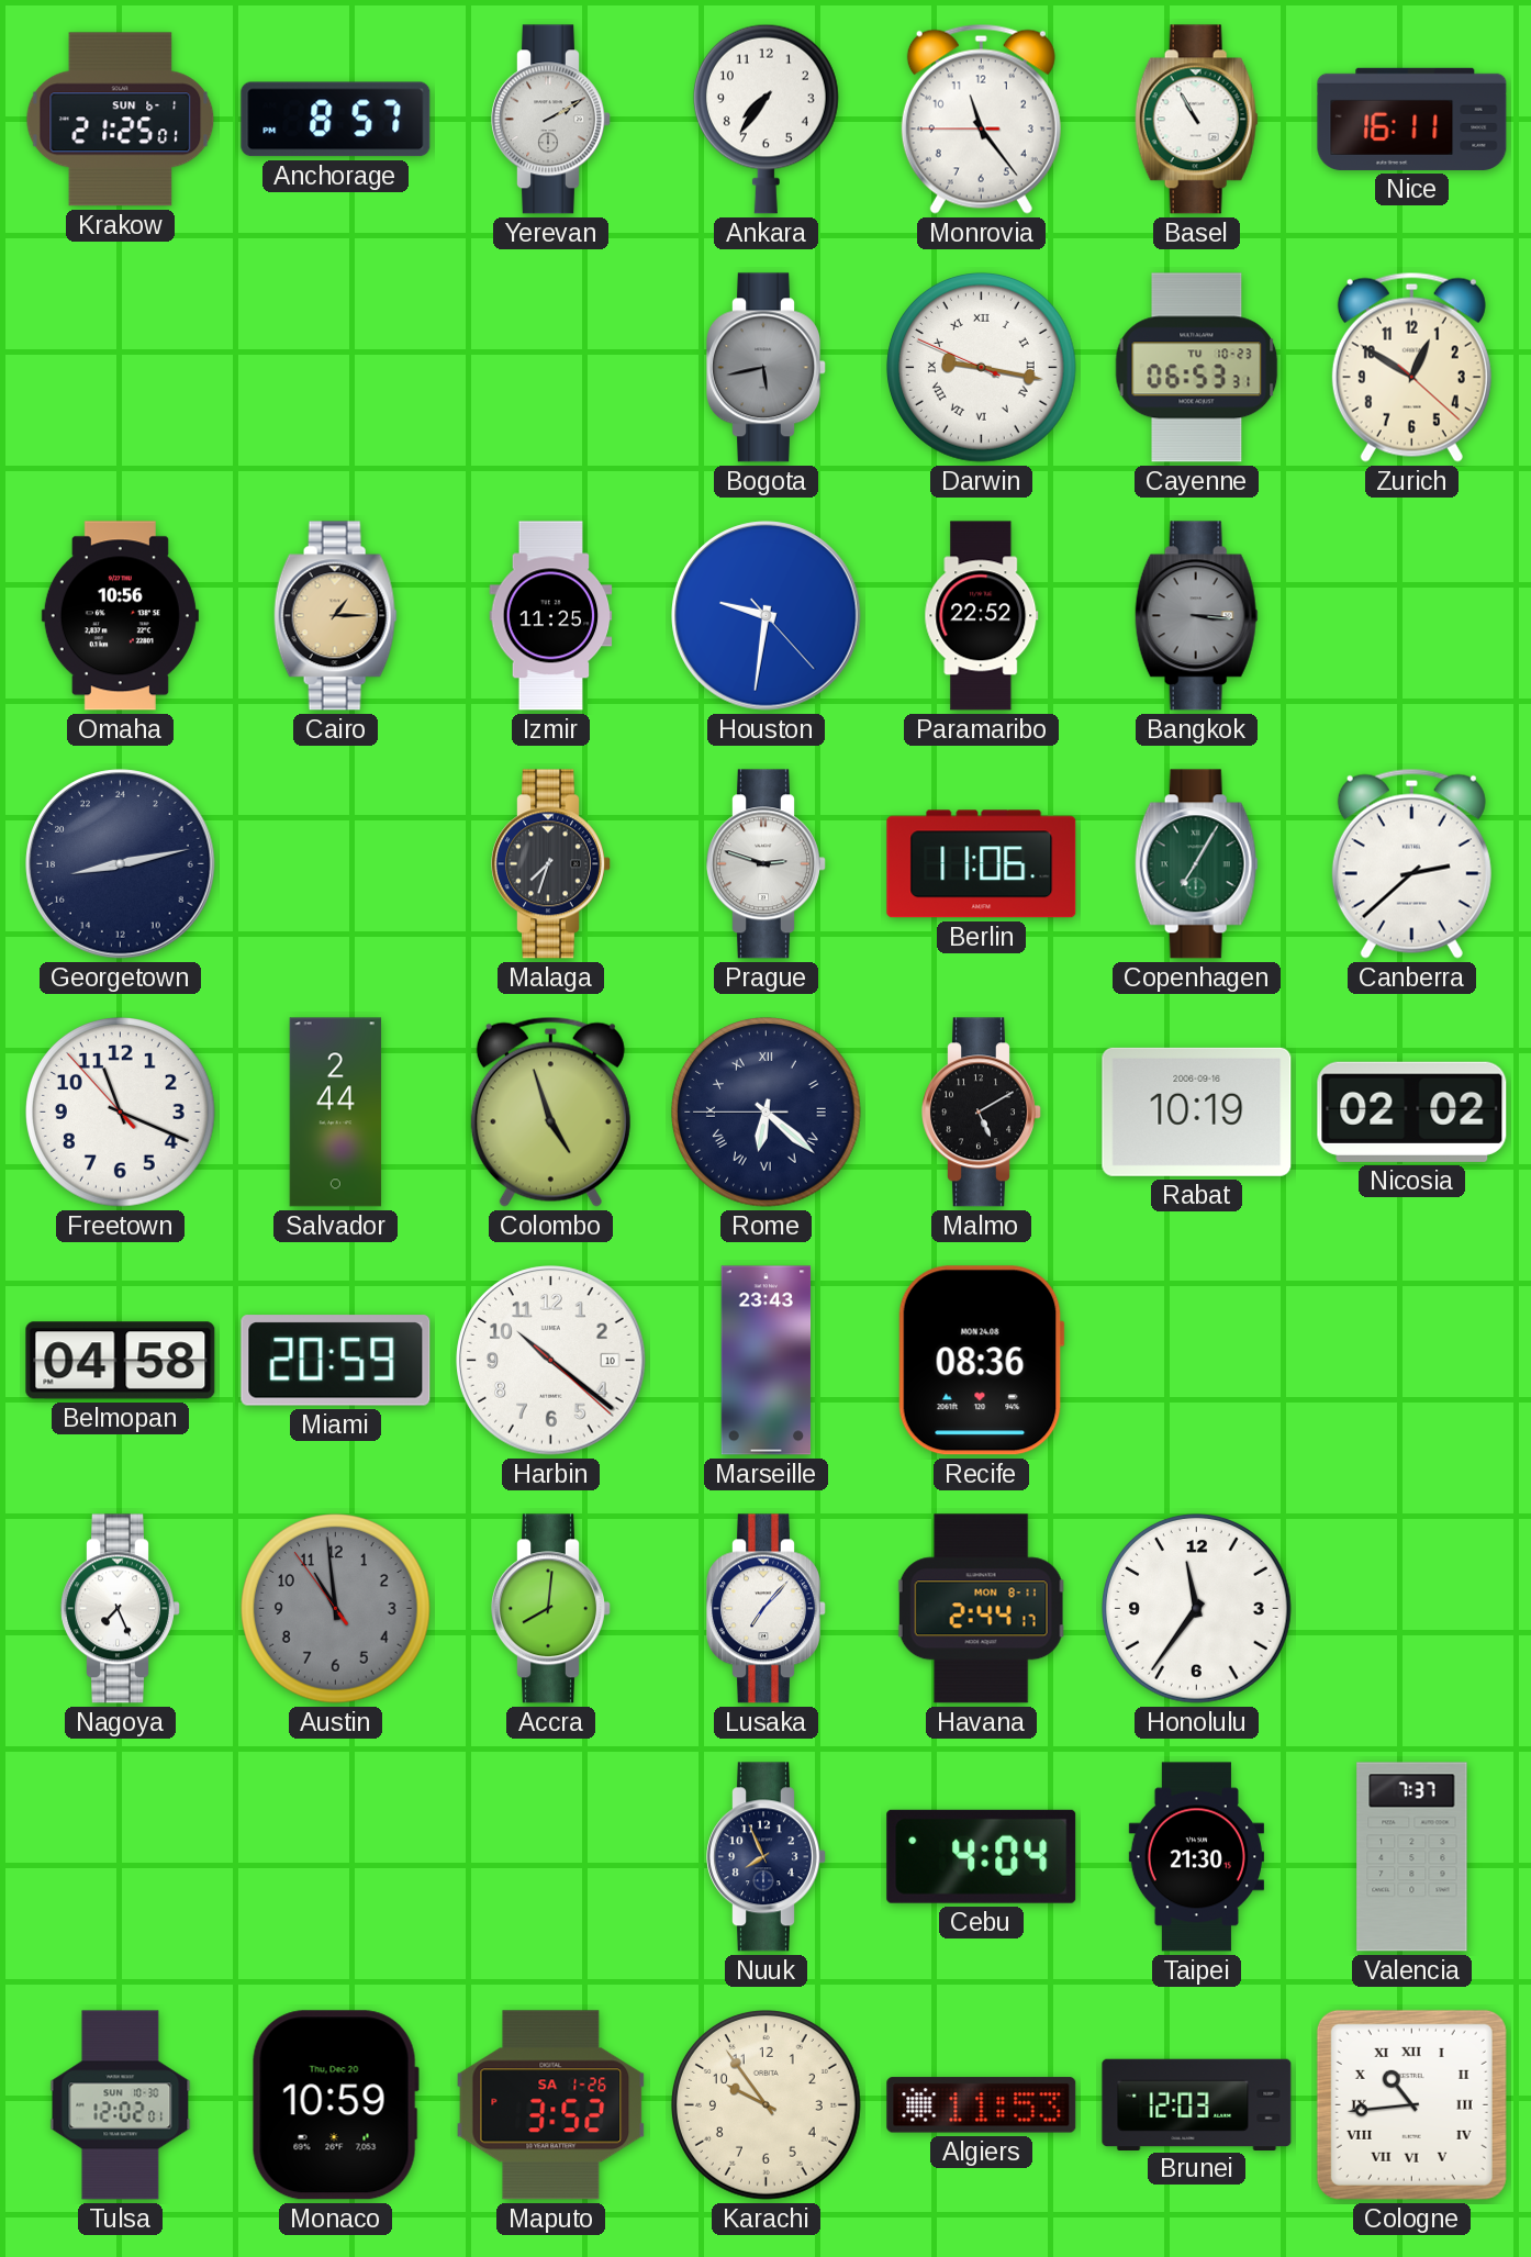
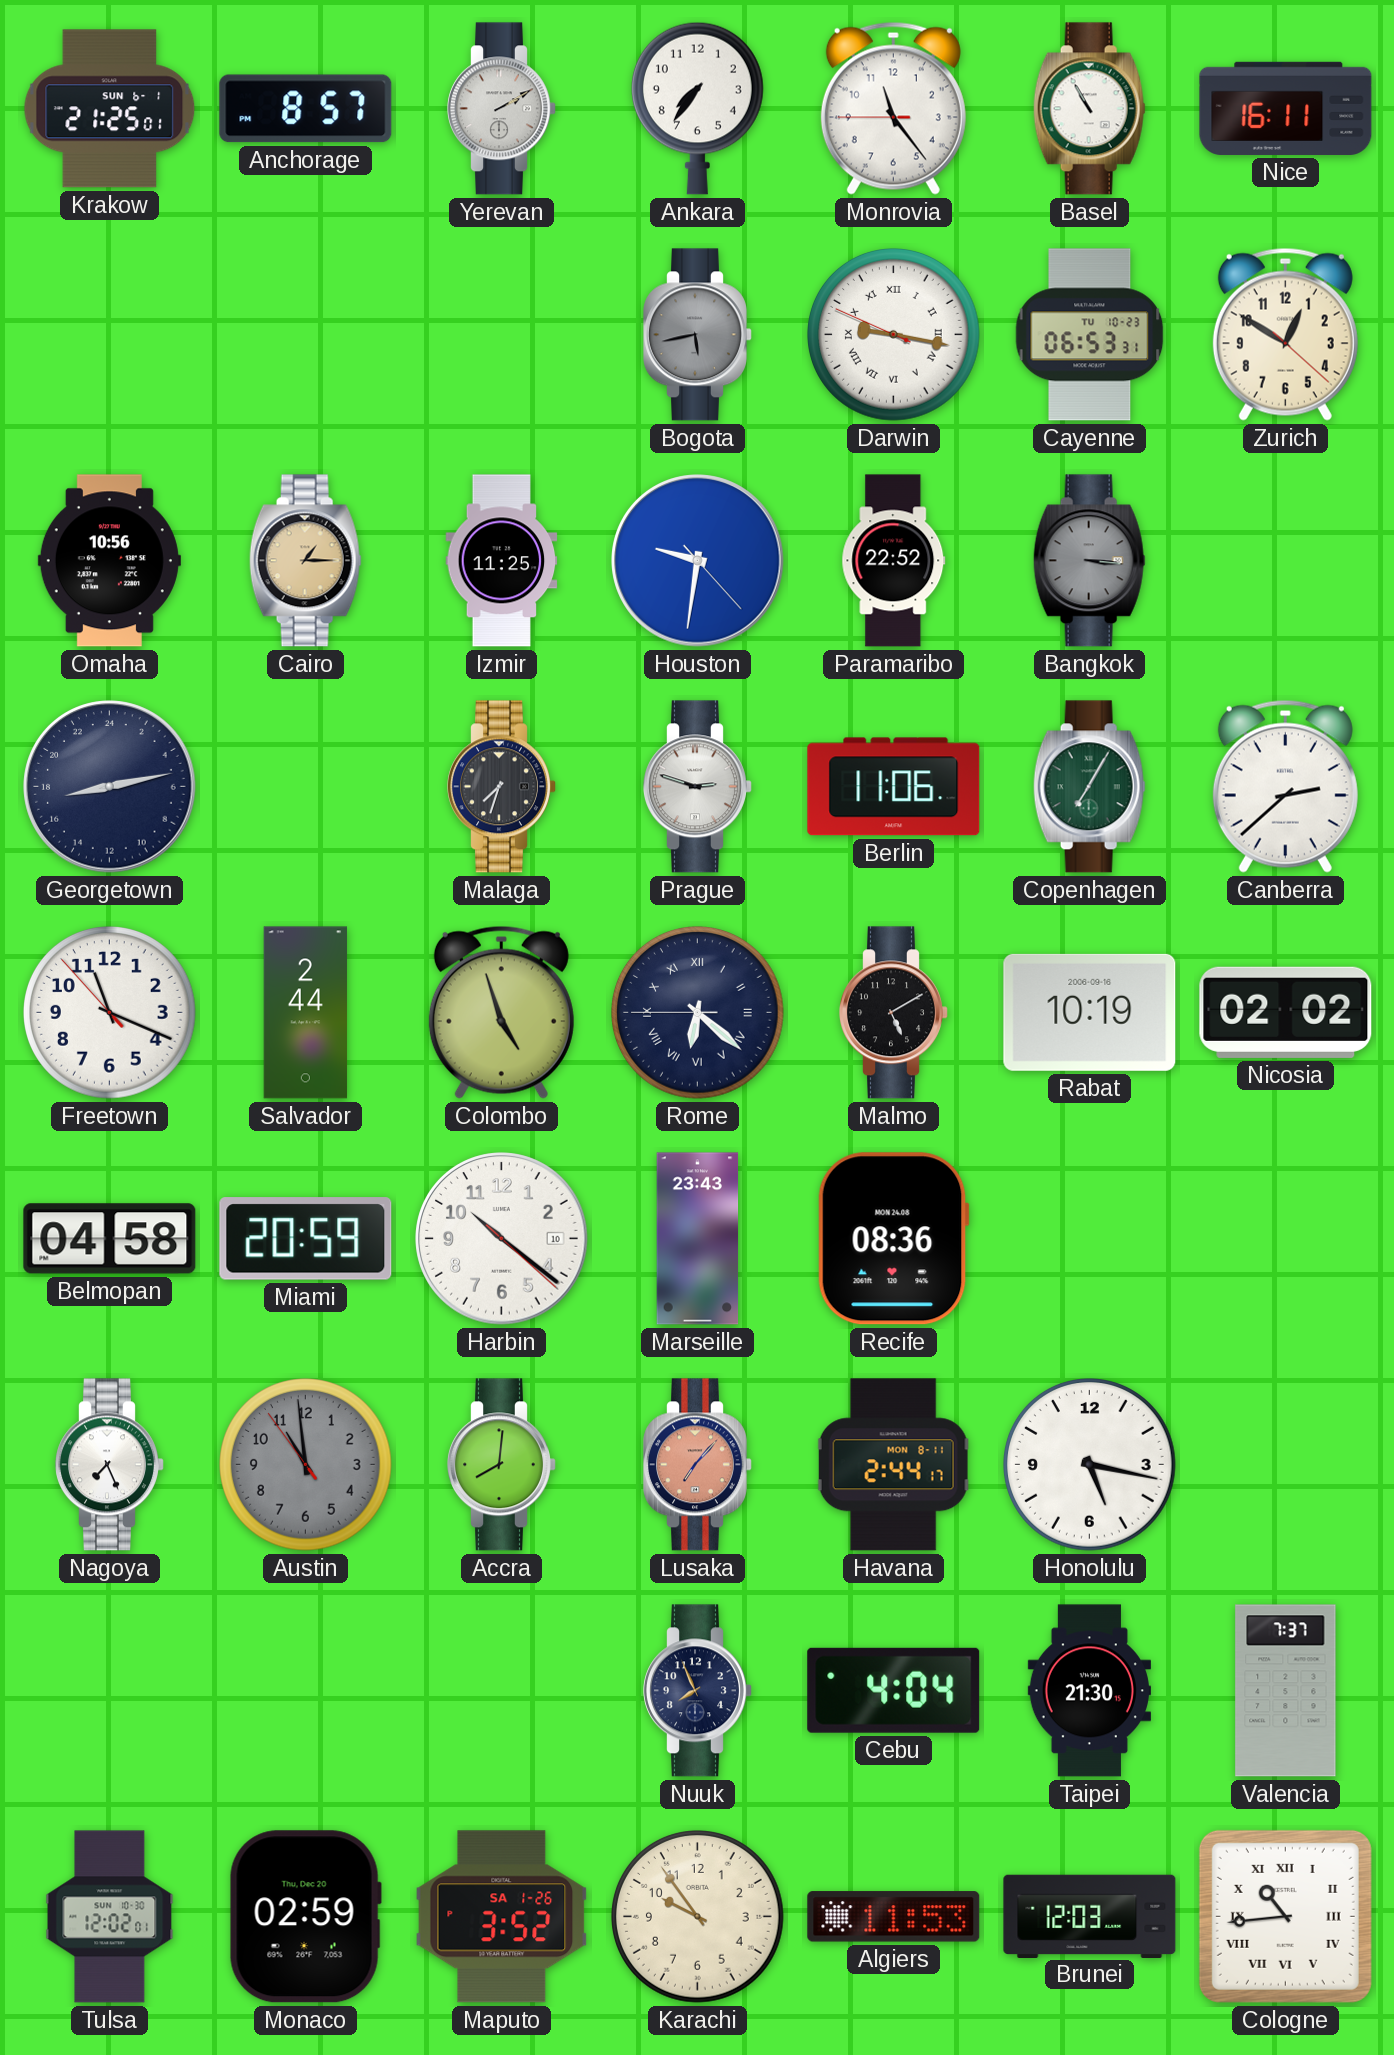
Lusaka dial: white -> salmon
Honolulu: 11:36 -> 5:17
Monaco: 10:59 -> 02:59
